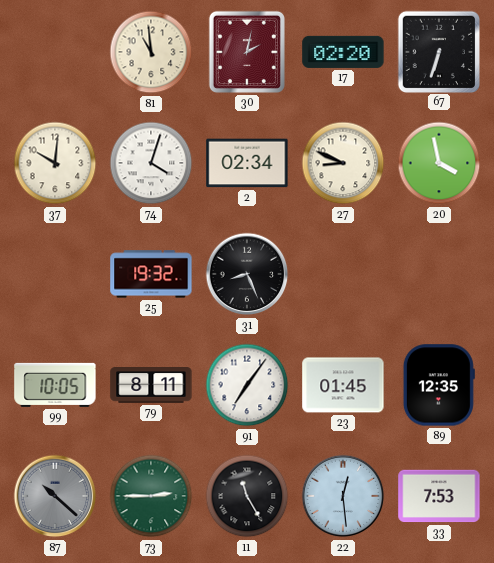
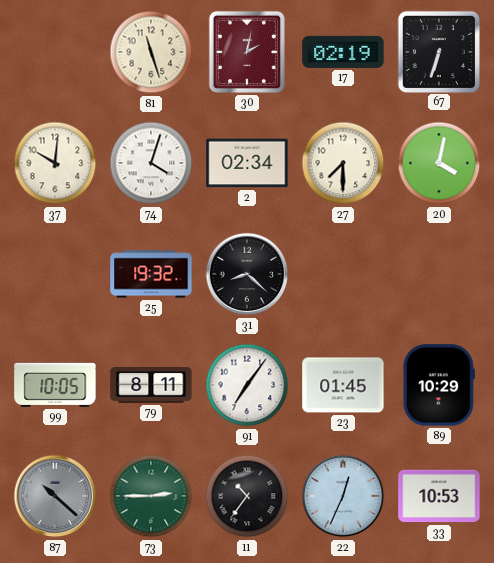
81: 10:59 -> 11:27
17: 02:20 -> 02:19
27: 8:49 -> 7:30
20: 3:58 -> 4:02
31: 8:26 -> 8:22
89: 12:35 -> 10:29
11: 11:25 -> 10:36
22: 12:29 -> 12:34
33: 7:53 -> 10:53
